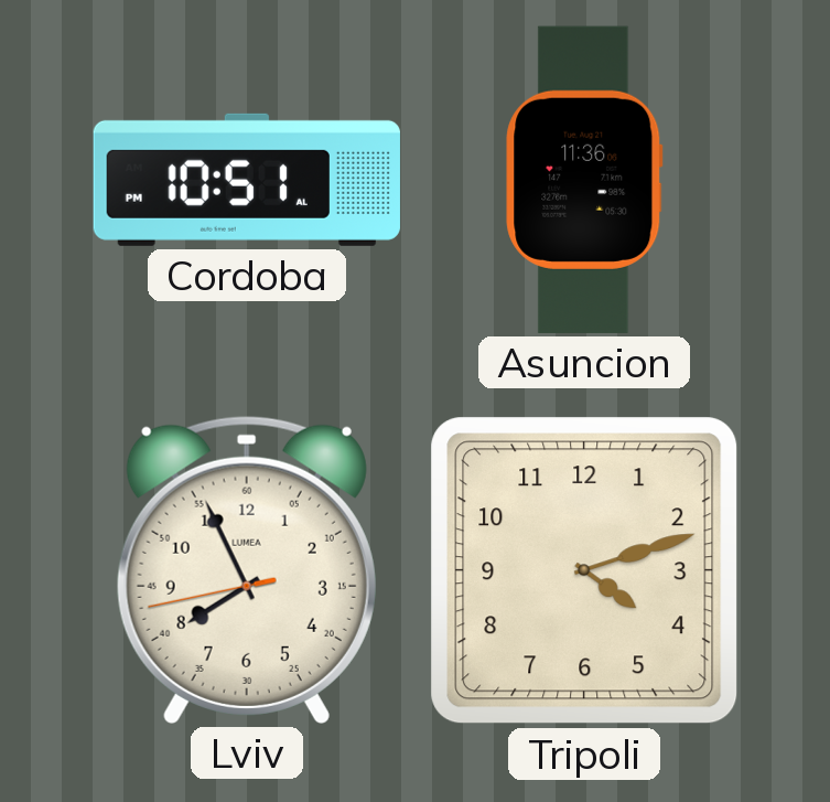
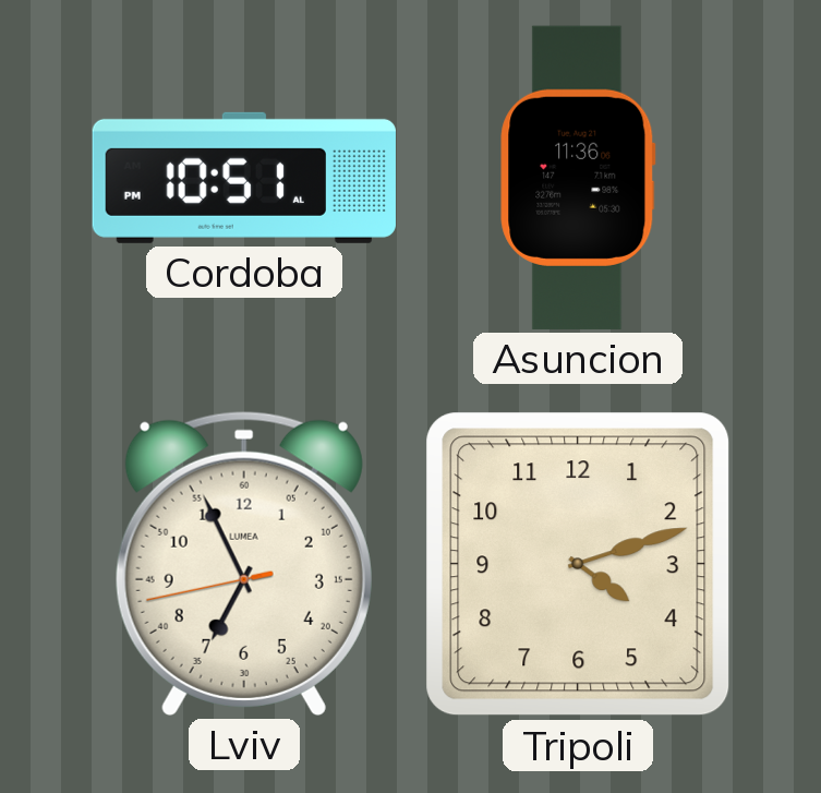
Lviv: 7:55 -> 6:55
